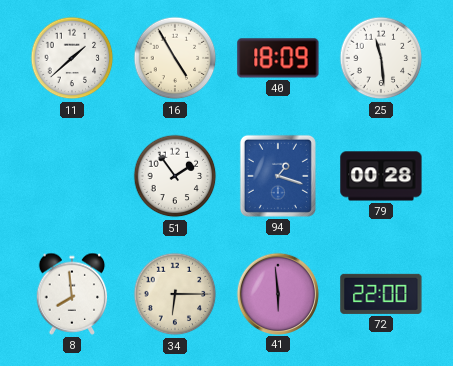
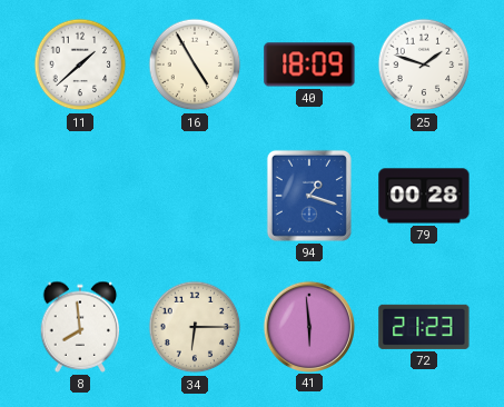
25: 11:29 -> 1:48
51: 1:54 -> none
72: 22:00 -> 21:23
